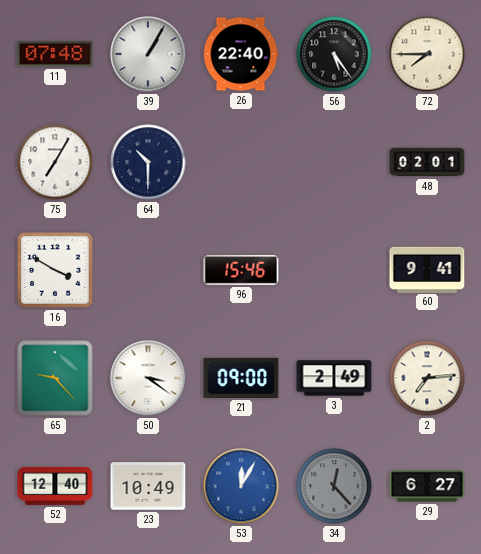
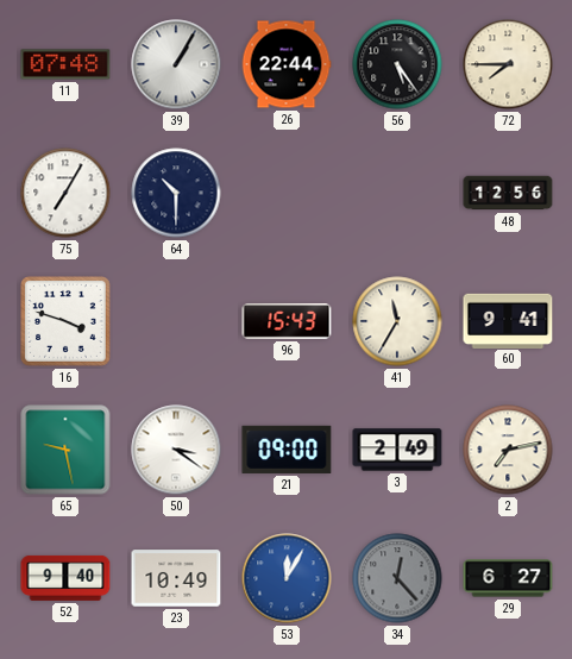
26: 22:40 -> 22:44
48: 02:01 -> 12:56
16: 3:50 -> 3:48
96: 15:46 -> 15:43
41: none -> 11:35
65: 9:23 -> 9:28
2: 7:14 -> 7:13
52: 12:40 -> 9:40
